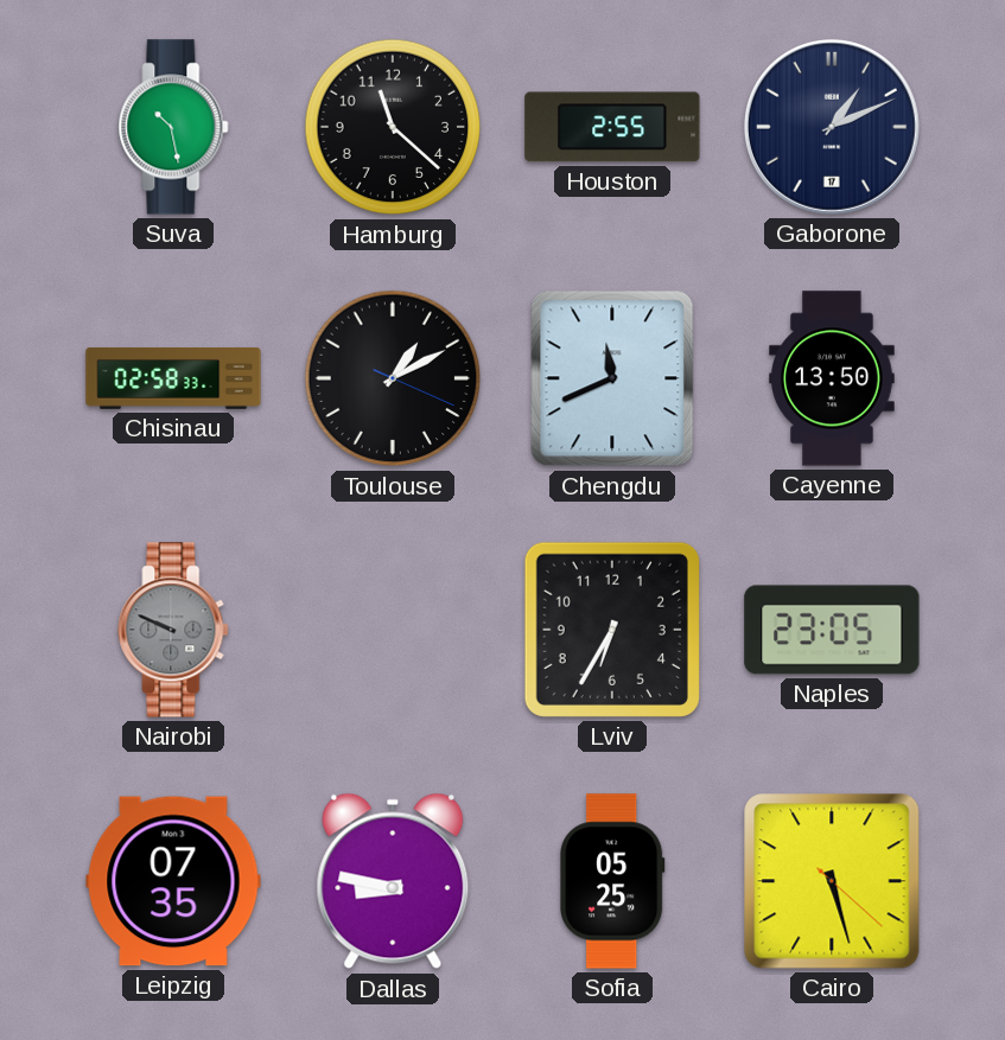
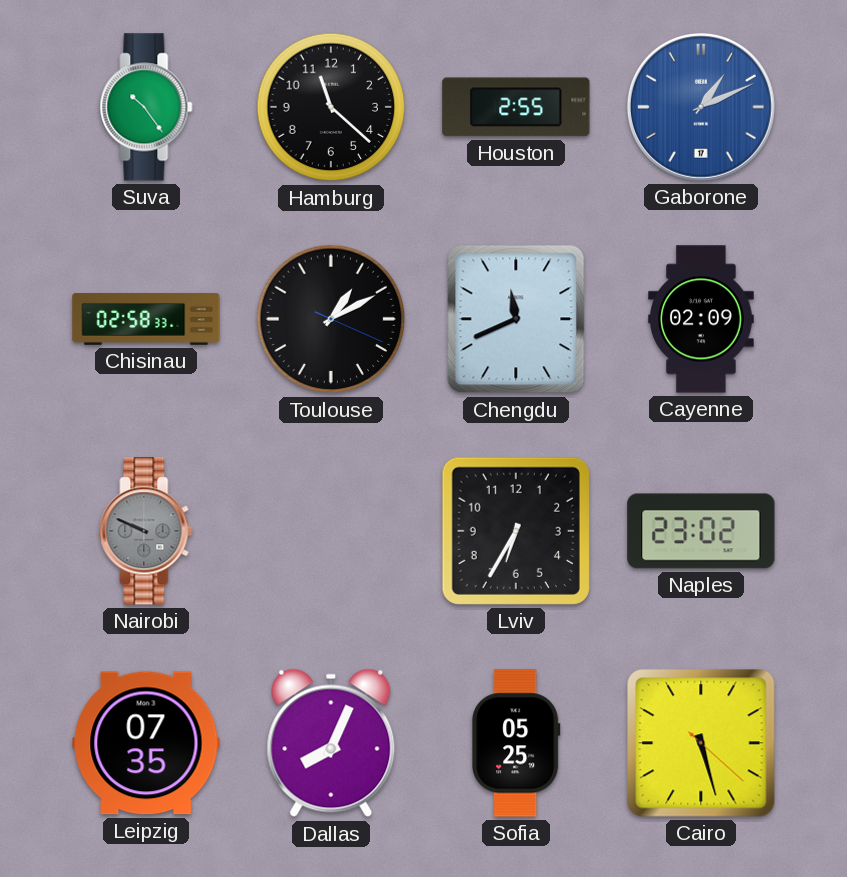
Suva: 10:28 -> 10:24
Gaborone dial: navy -> blue
Cayenne: 13:50 -> 02:09
Naples: 23:05 -> 23:02
Dallas: 8:47 -> 8:04
